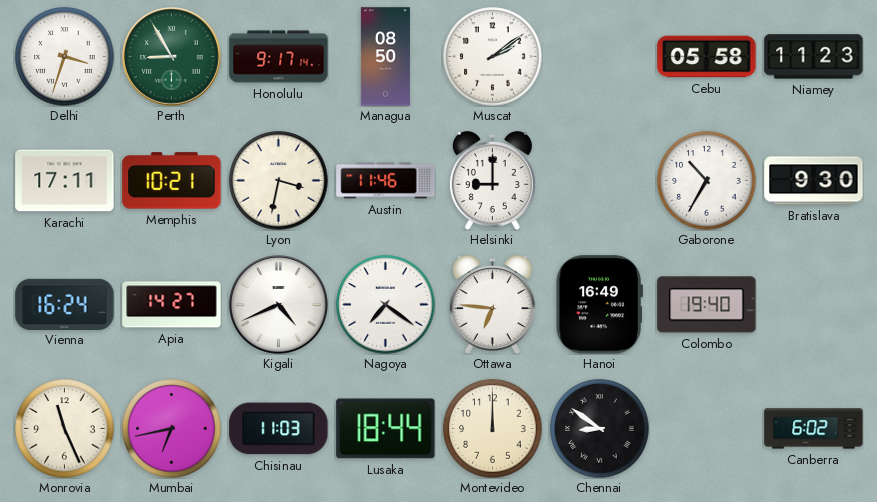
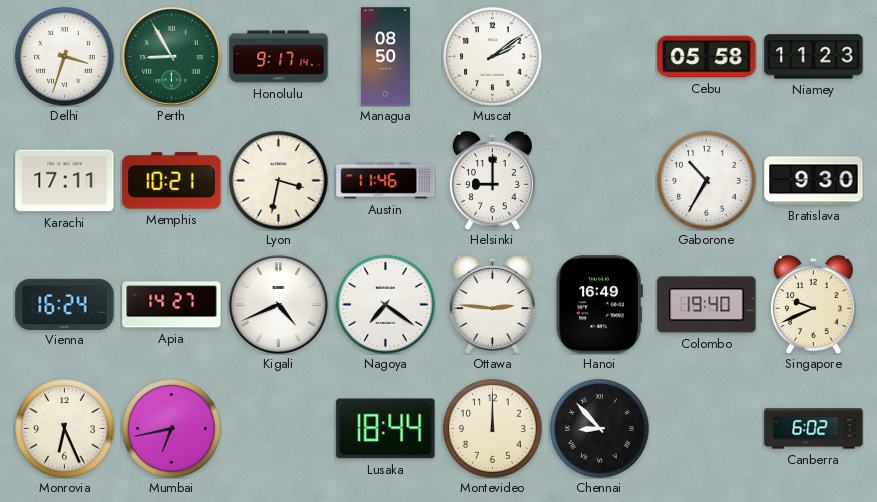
Ottawa: 6:46 -> 2:46
Singapore: none -> 9:41
Monrovia: 11:26 -> 6:26
Chisinau: 11:03 -> none
Chennai: 8:51 -> 8:53
